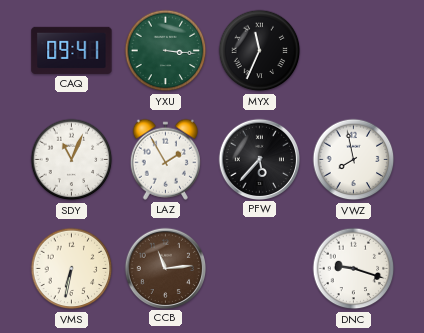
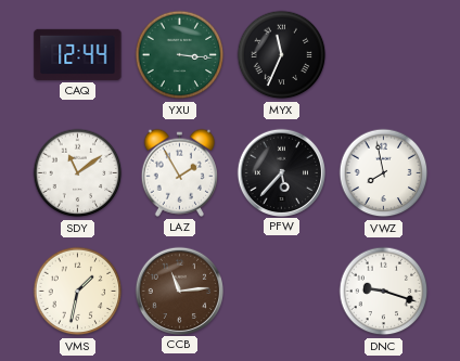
CAQ: 09:41 -> 12:44
SDY: 11:04 -> 11:09
VMS: 6:32 -> 1:32
